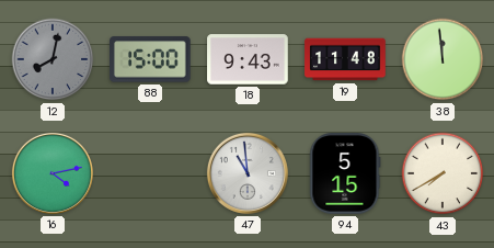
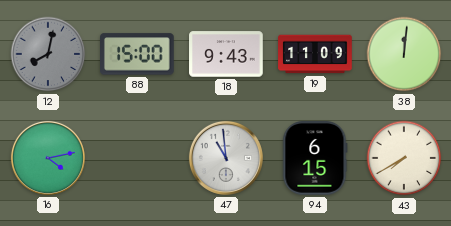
19: 11:48 -> 11:09
38: 11:59 -> 12:01
94: 5:15 -> 6:15
